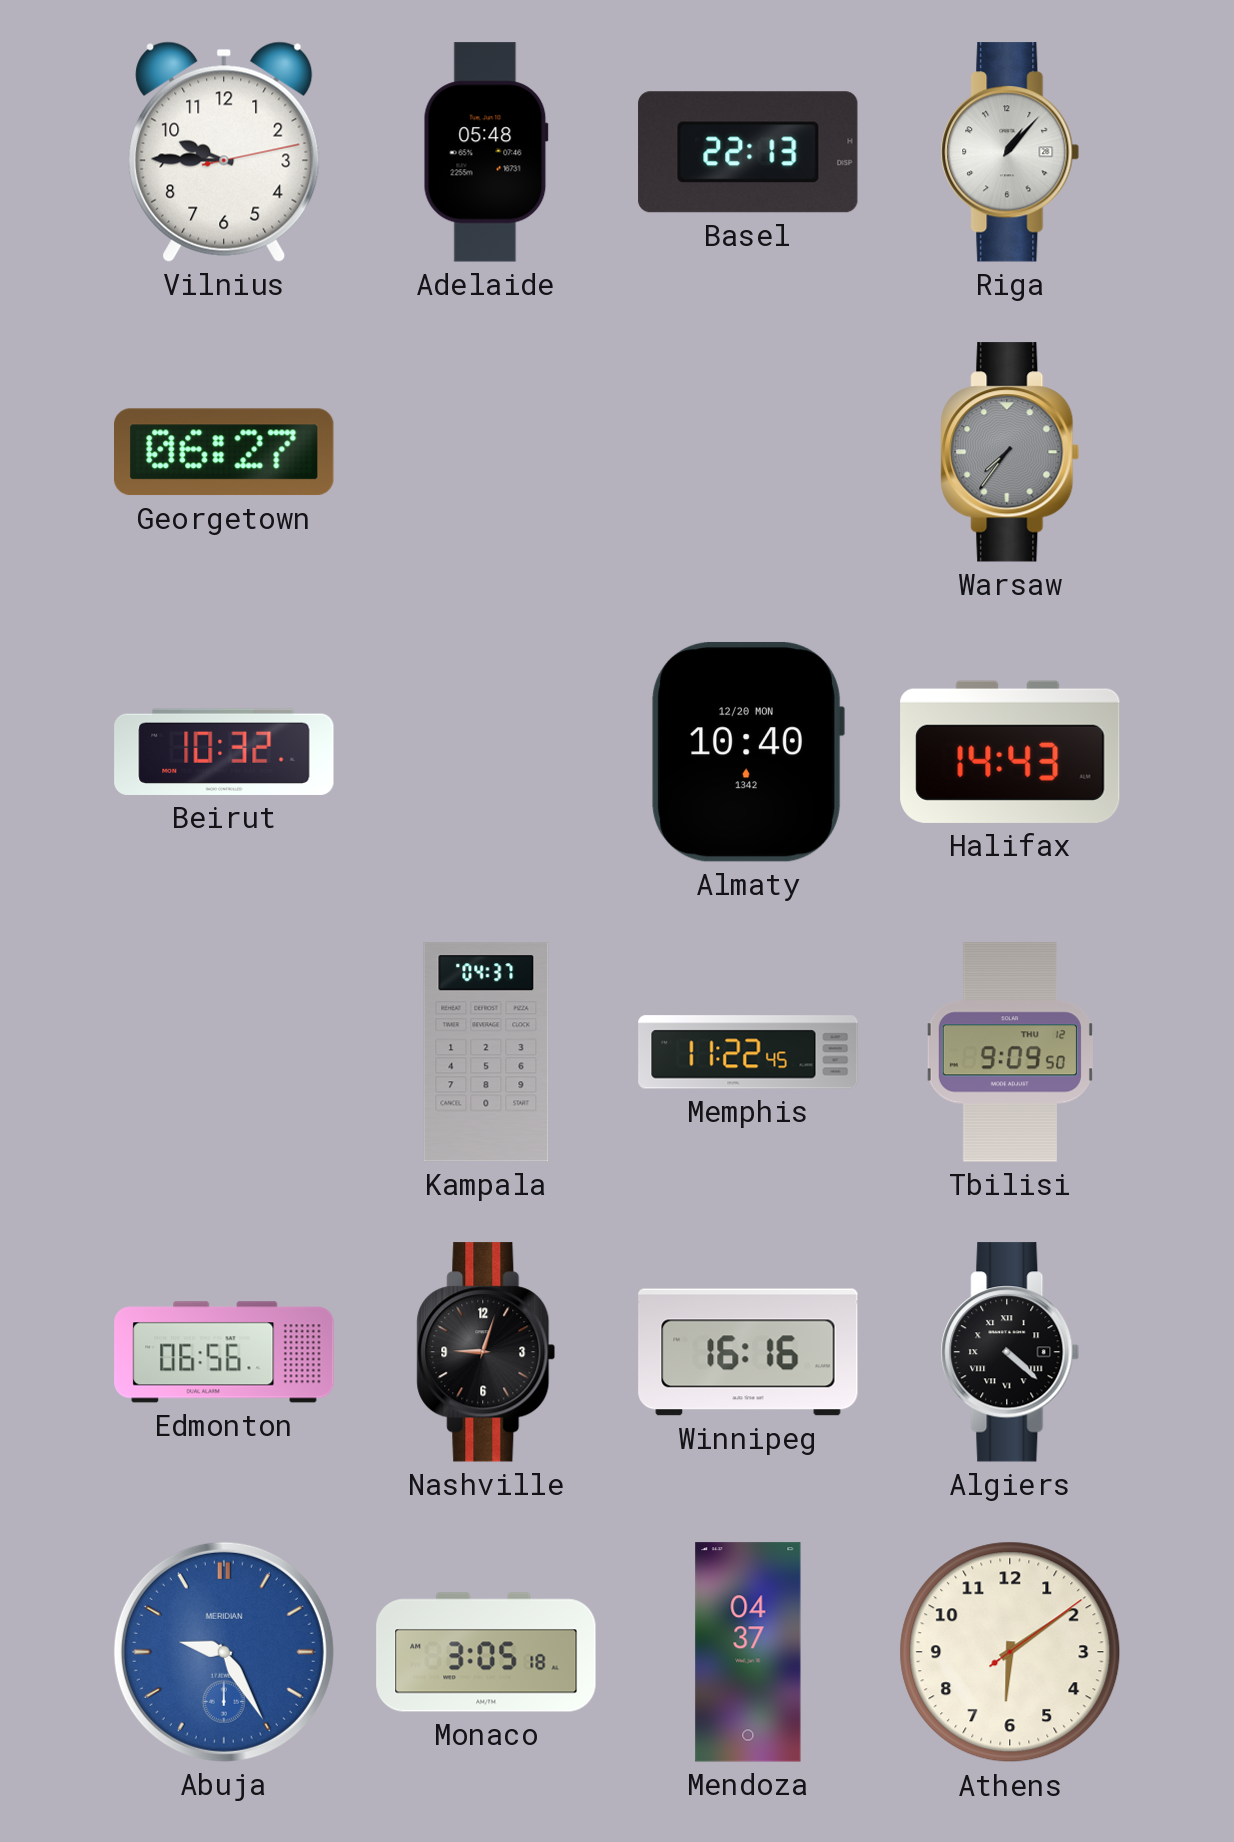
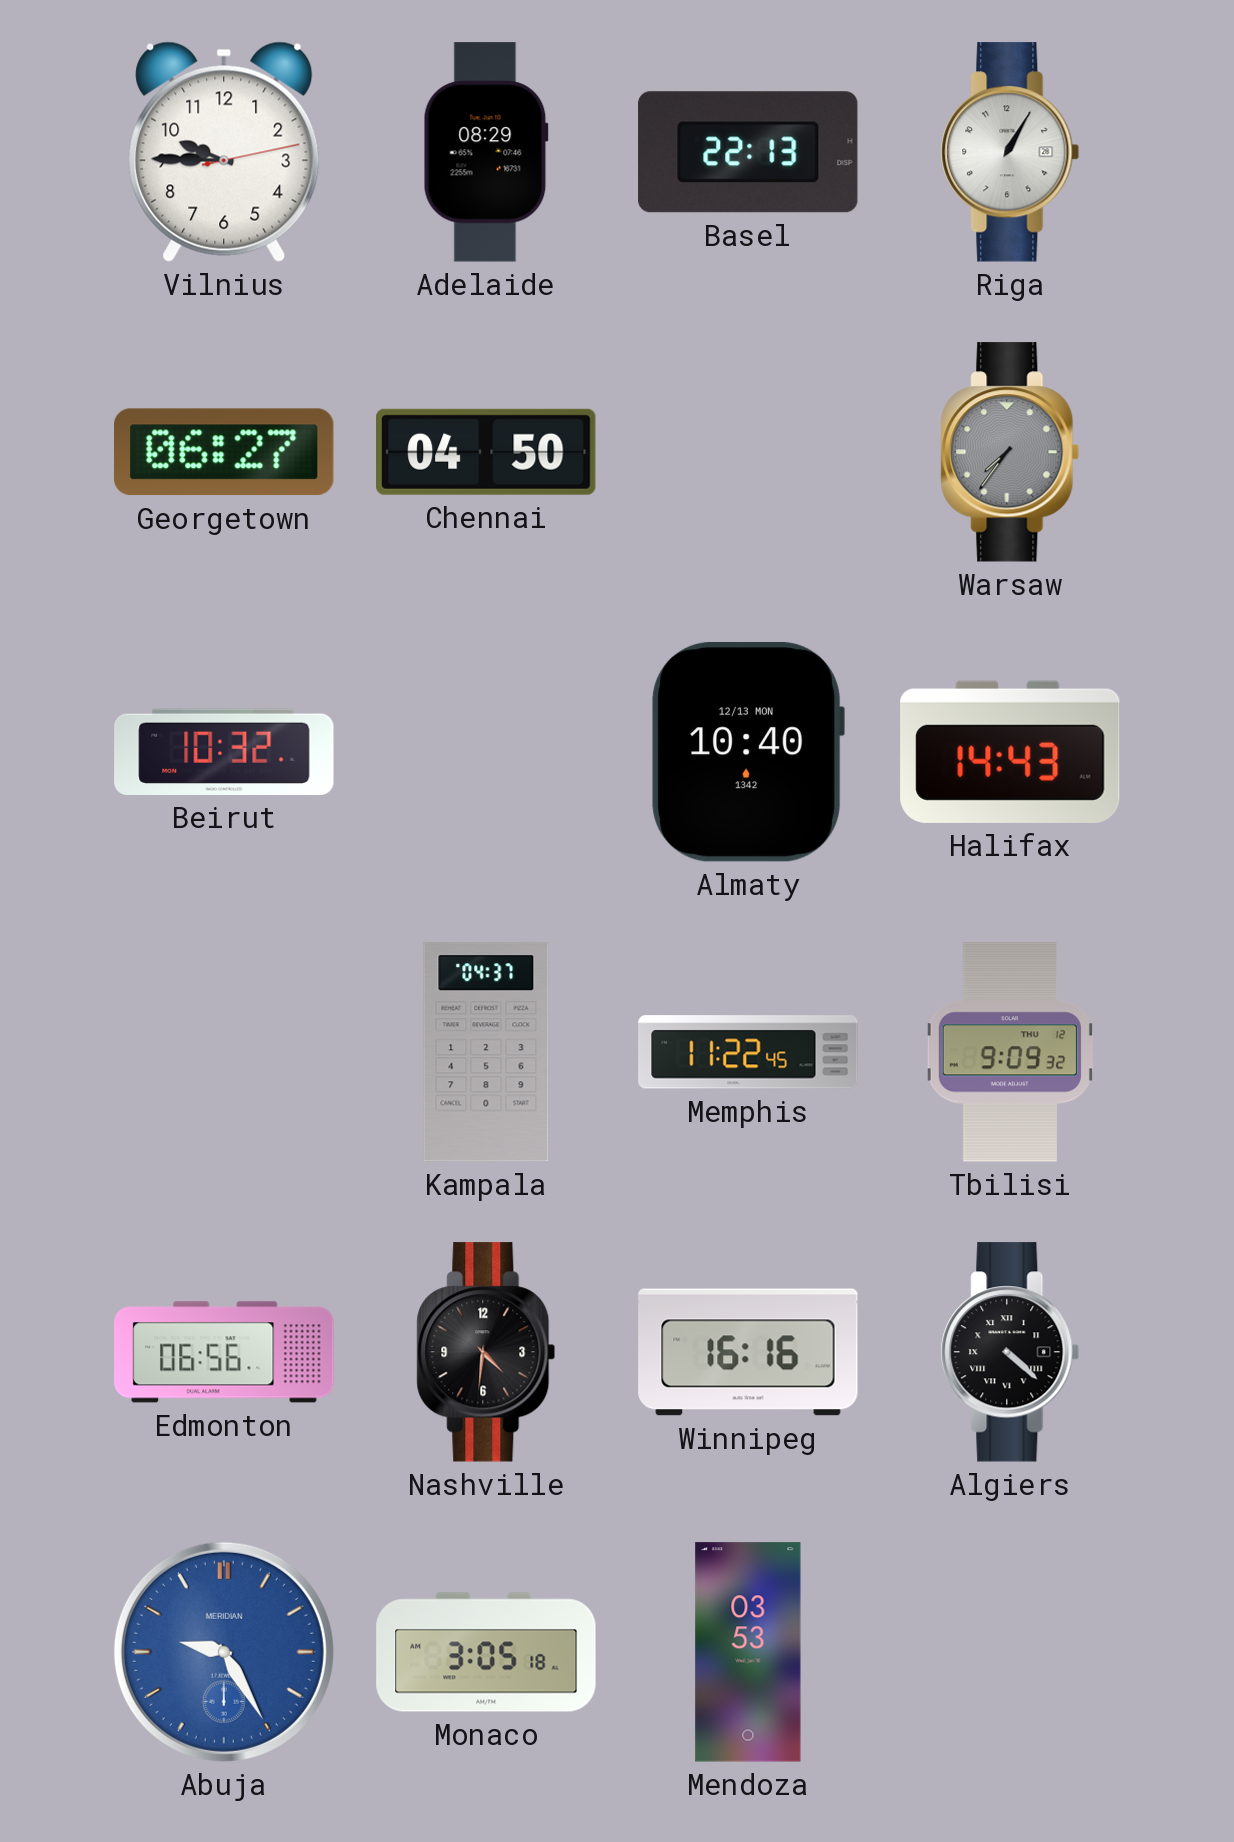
Adelaide: 05:48 -> 08:29
Riga: 1:07 -> 1:05
Chennai: none -> 04:50
Almaty date: 12/20 MON -> 12/13 MON
Tbilisi: 9:09:50 -> 9:09:32
Nashville: 9:03 -> 4:31
Mendoza: 04:37 -> 03:53
Athens: 6:09 -> none
